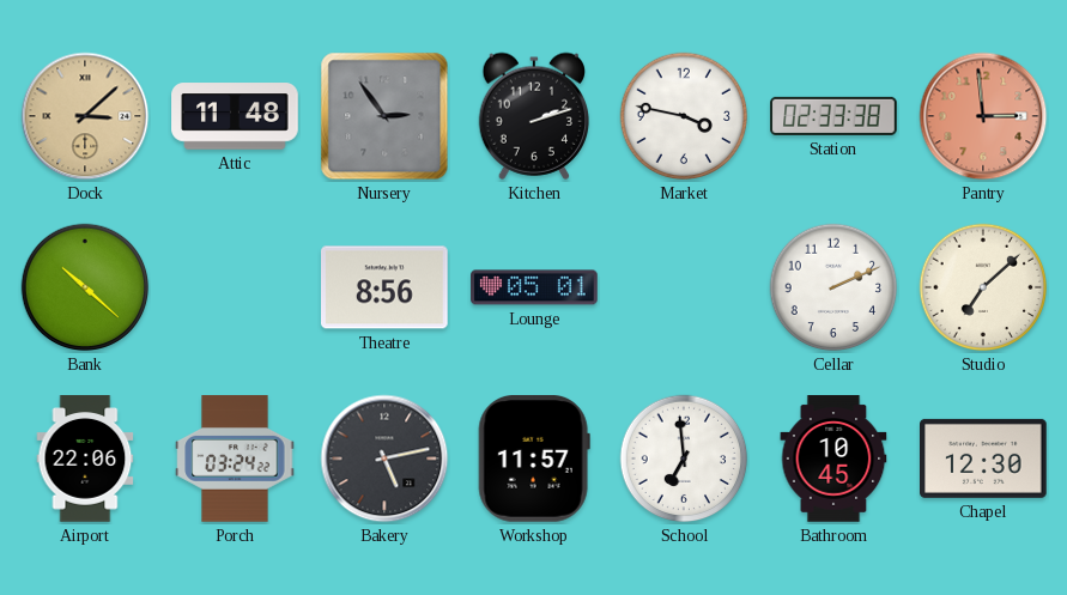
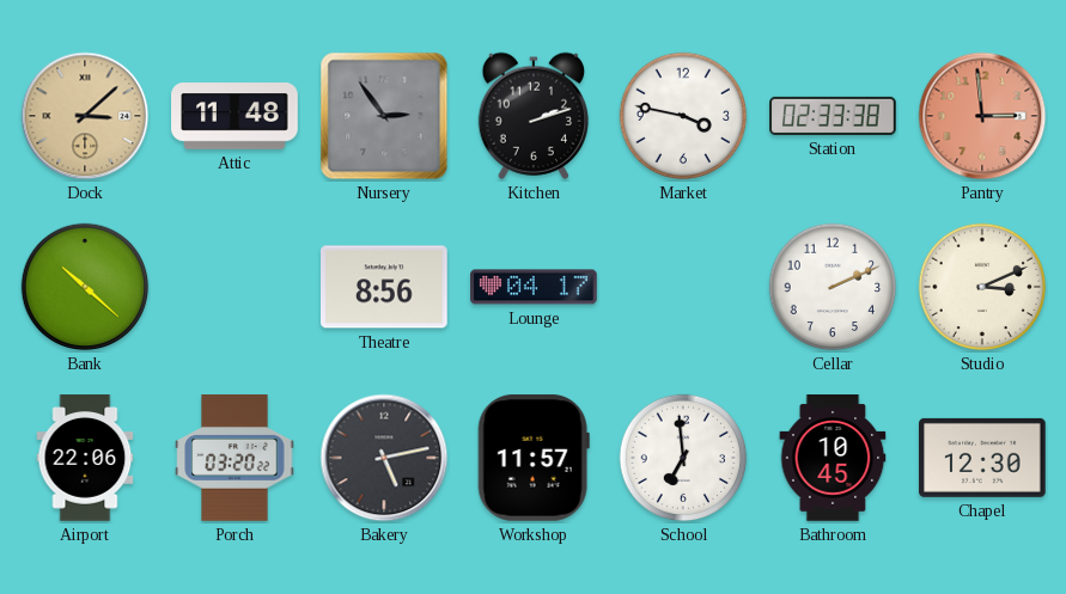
Lounge: 05:01 -> 04:17
Studio: 7:08 -> 3:11
Porch: 03:24 -> 03:20
